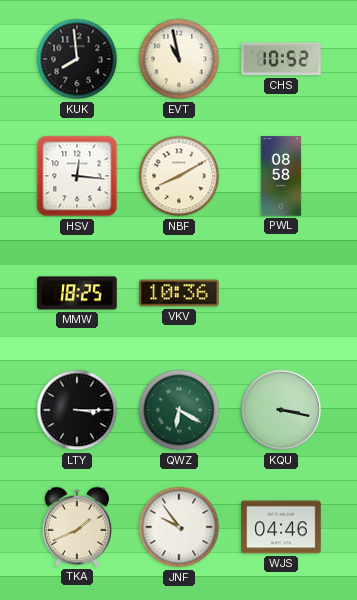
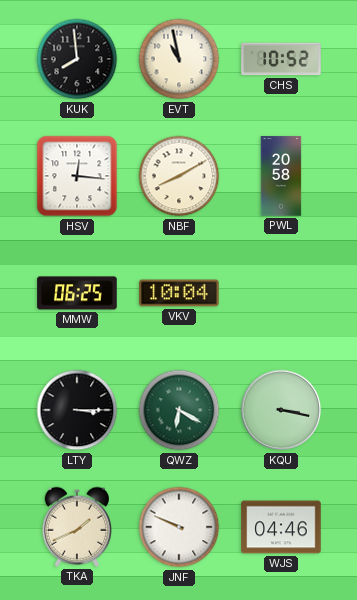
PWL: 08:58 -> 20:58
MMW: 18:25 -> 06:25
VKV: 10:36 -> 10:04
JNF: 9:54 -> 9:49
